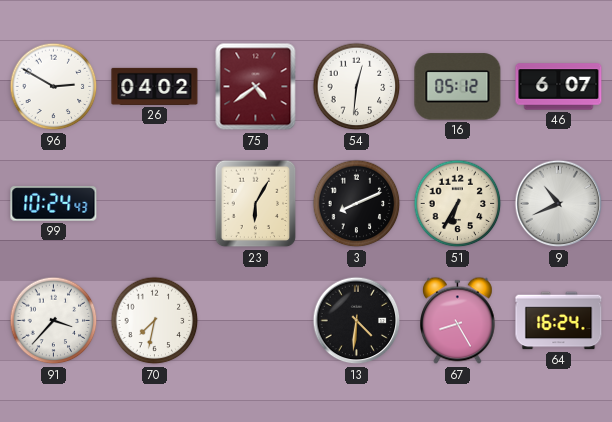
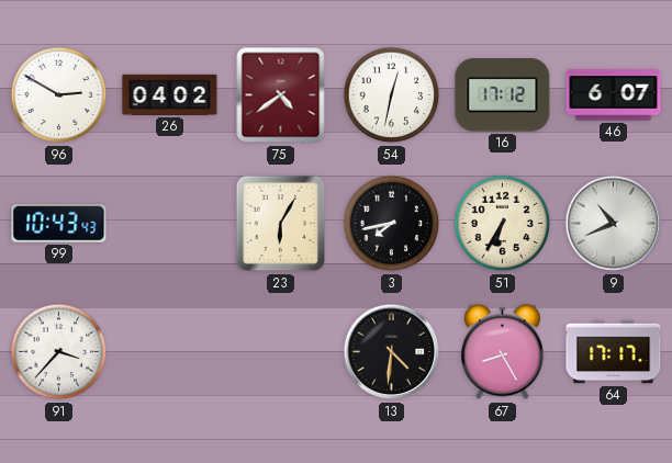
54: 12:31 -> 12:32
16: 05:12 -> 17:12
99: 10:24 -> 10:43
3: 8:11 -> 7:43
70: 7:32 -> none
64: 16:24 -> 17:17
